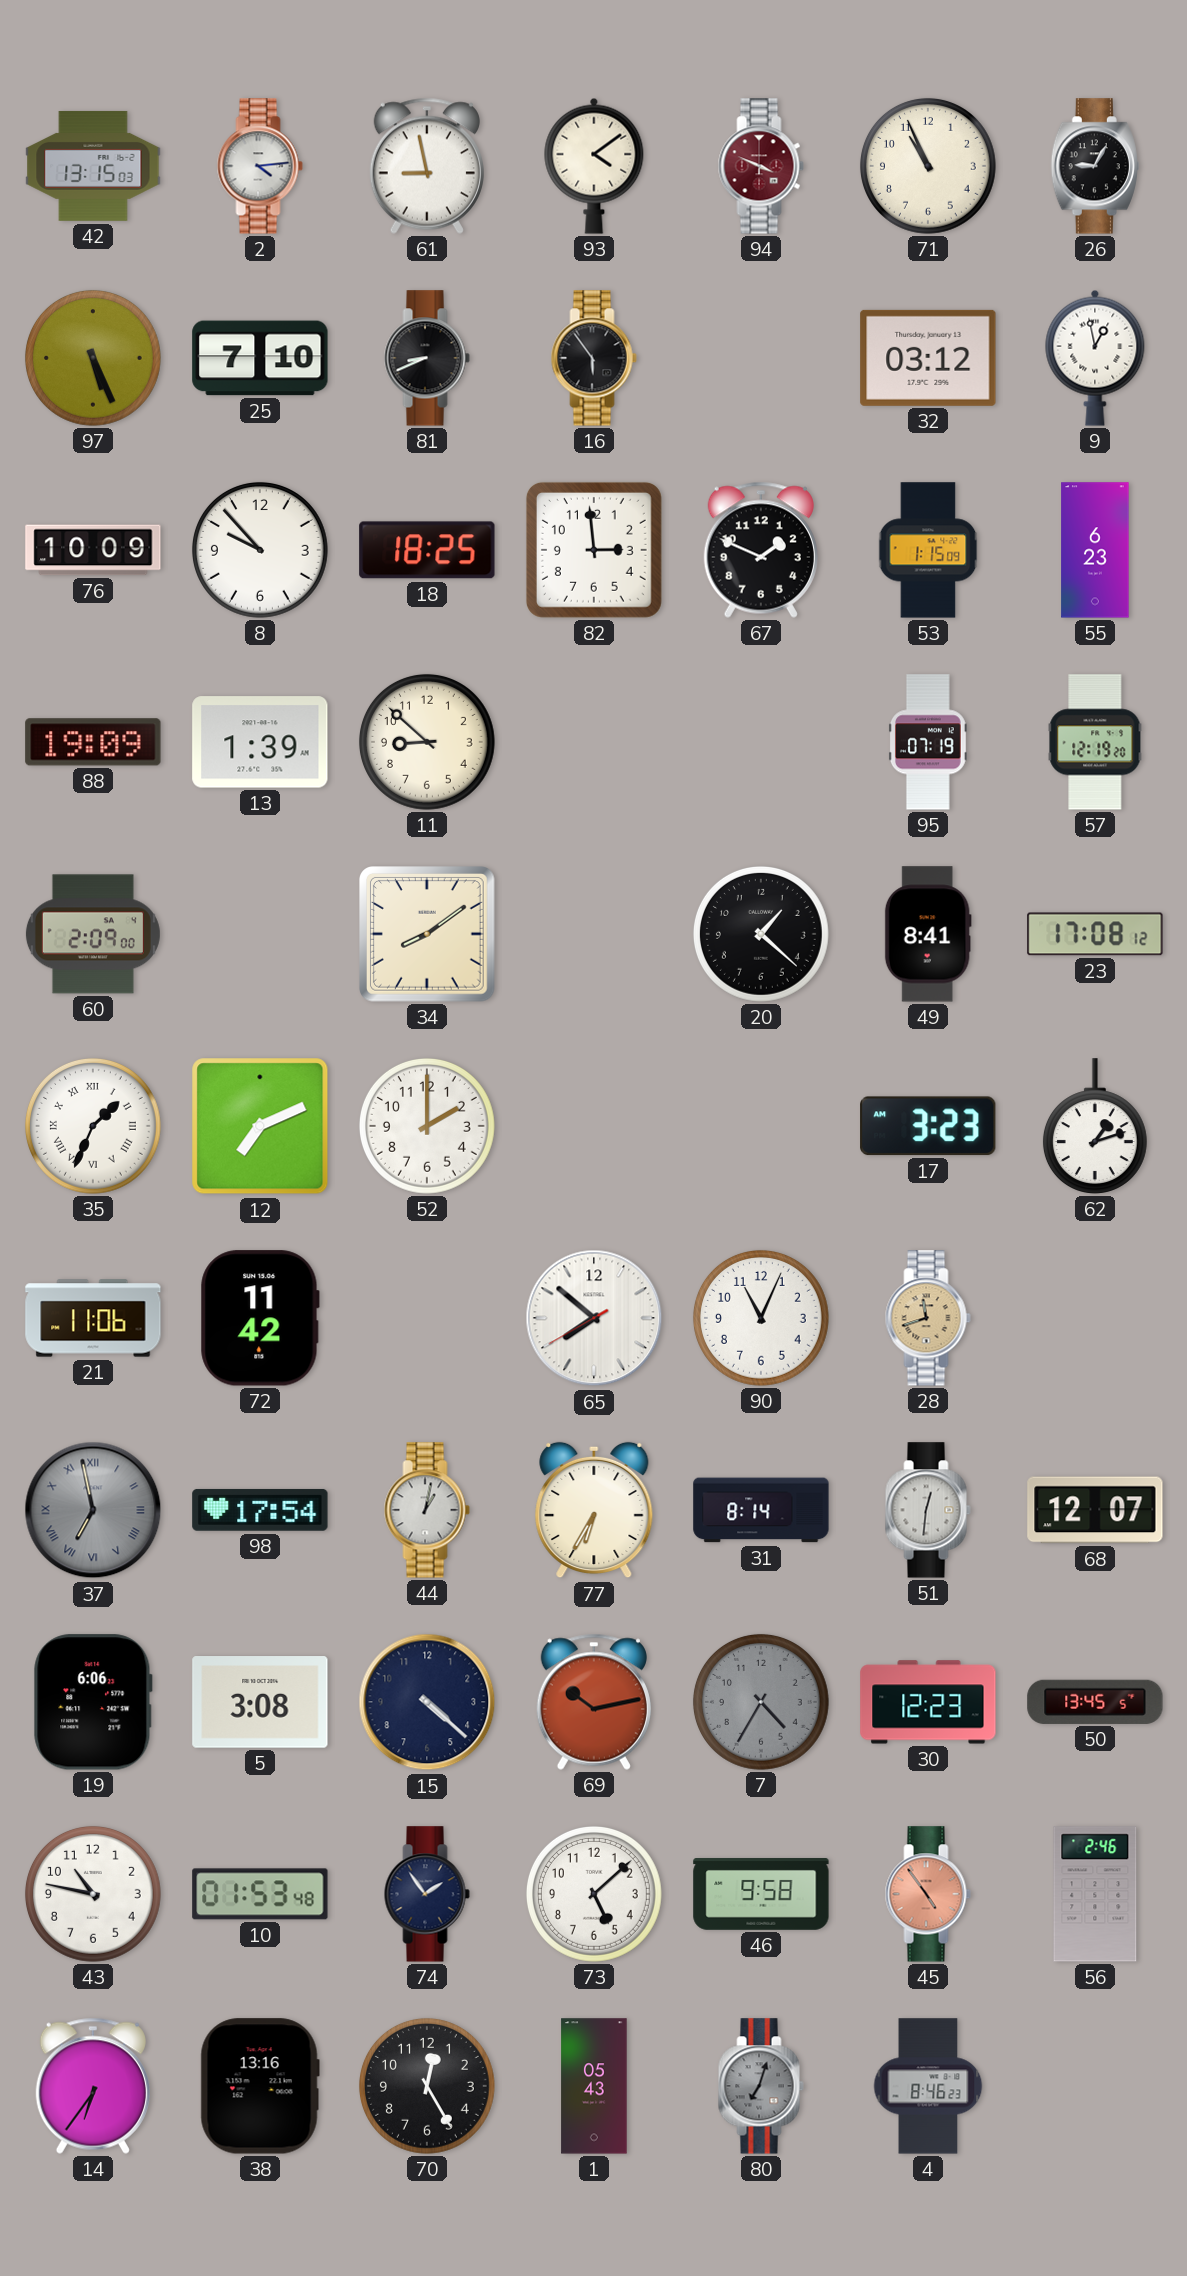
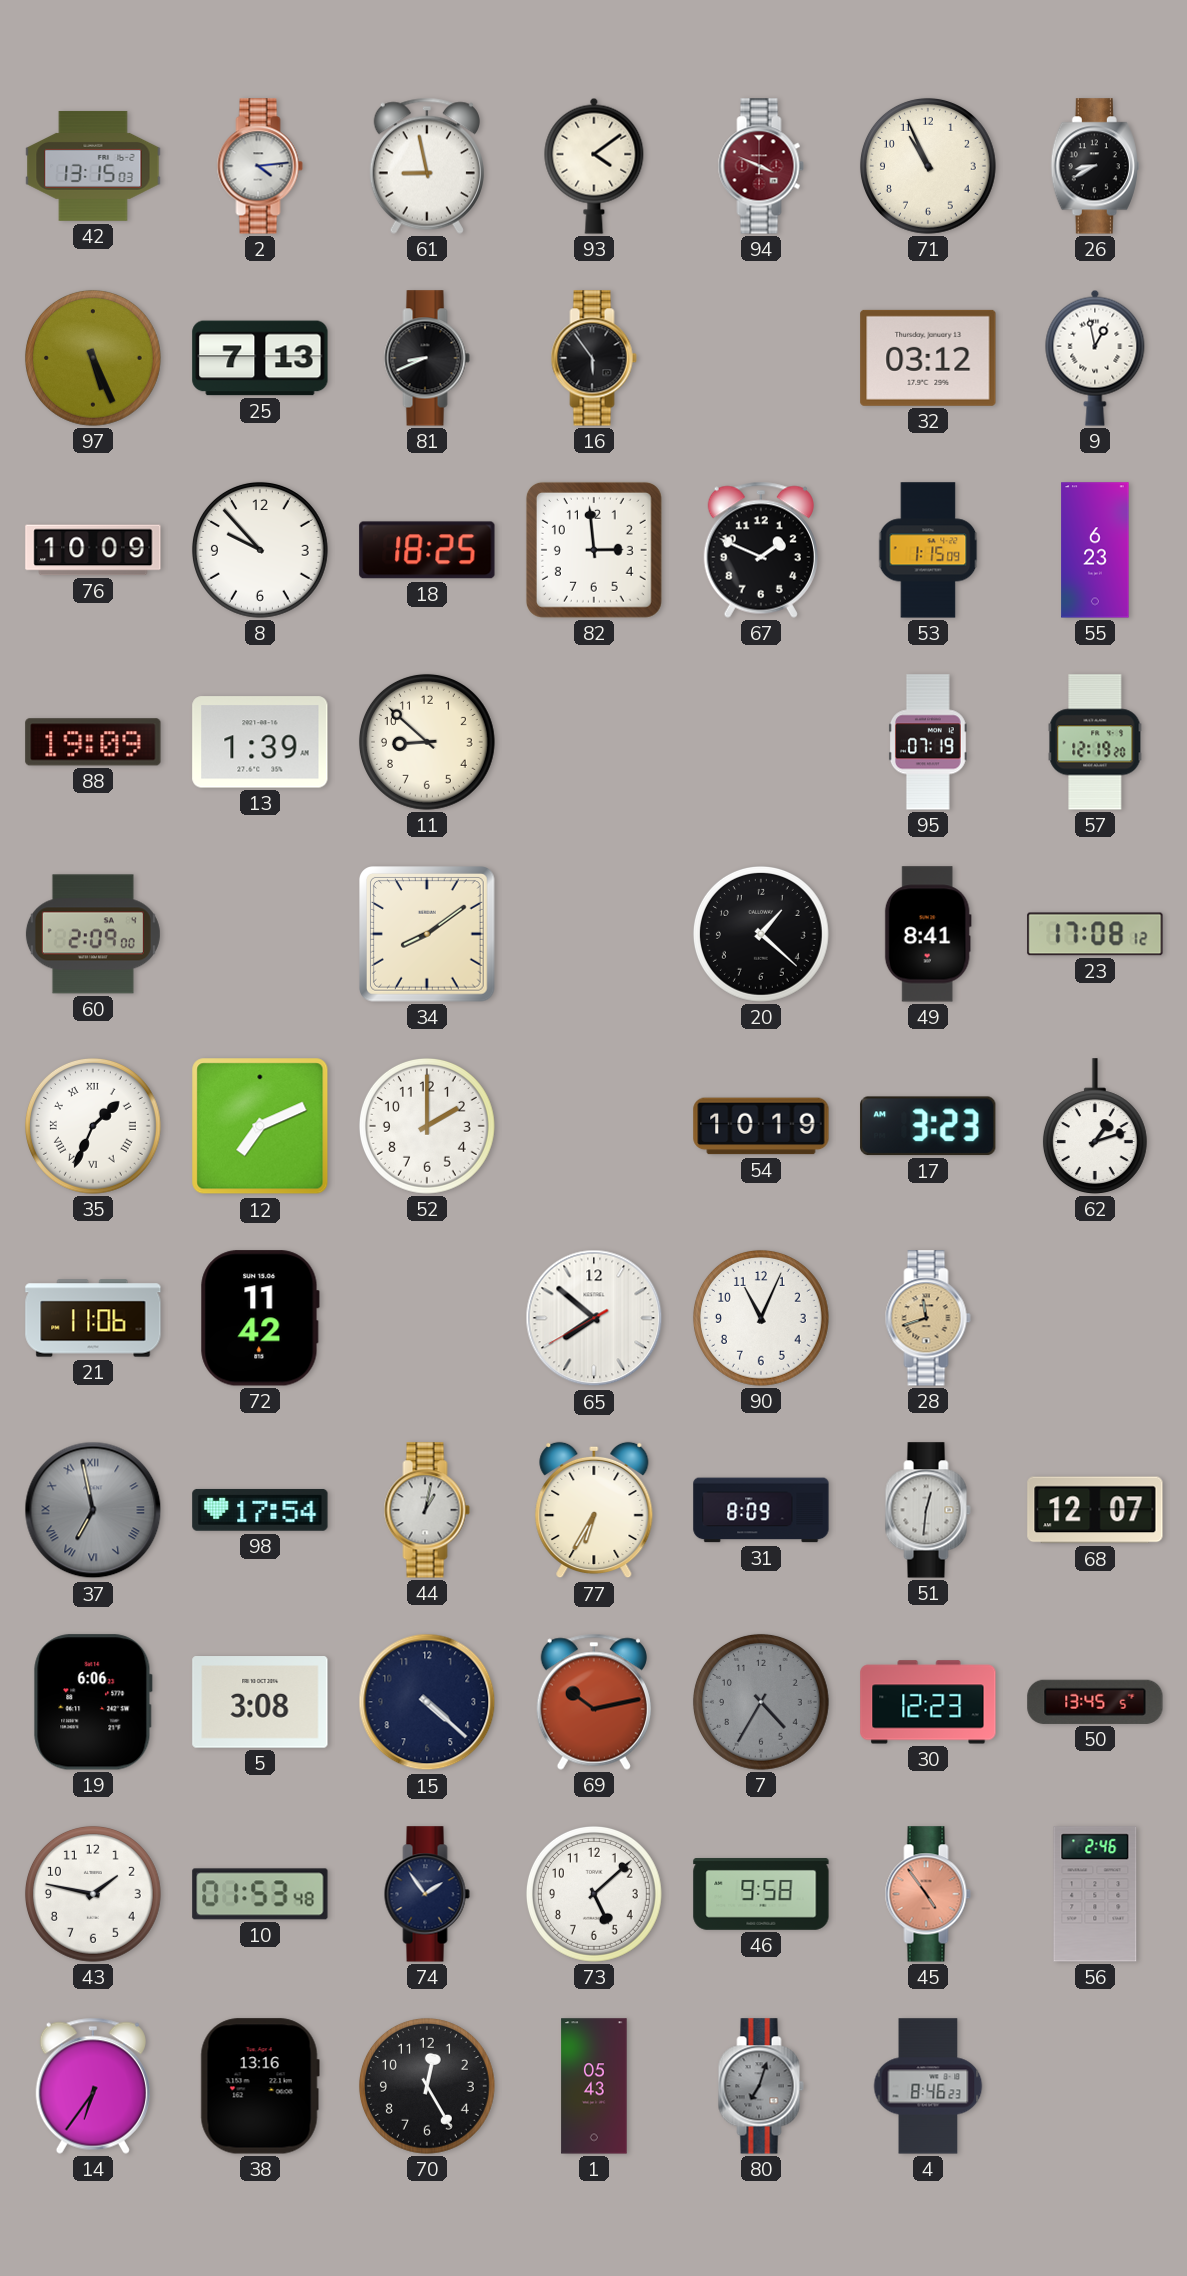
26: 9:05 -> 8:40
25: 7:10 -> 7:13
54: none -> 10:19
31: 8:14 -> 8:09
43: 10:47 -> 1:47
